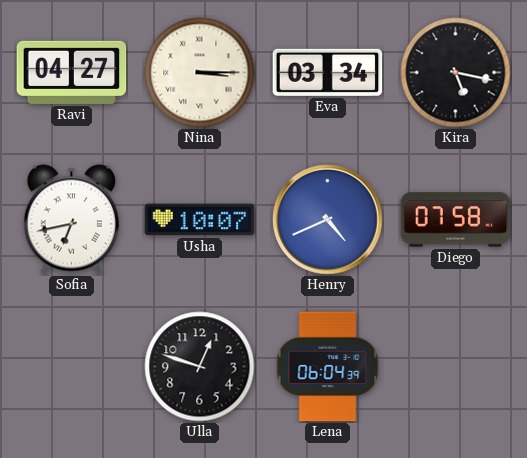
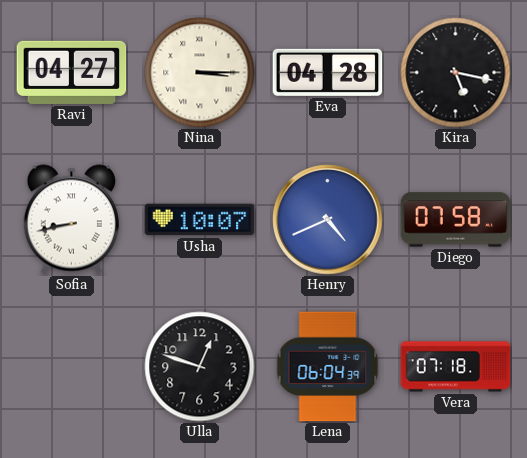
Eva: 03:34 -> 04:28
Sofia: 6:43 -> 8:43
Vera: none -> 07:18
